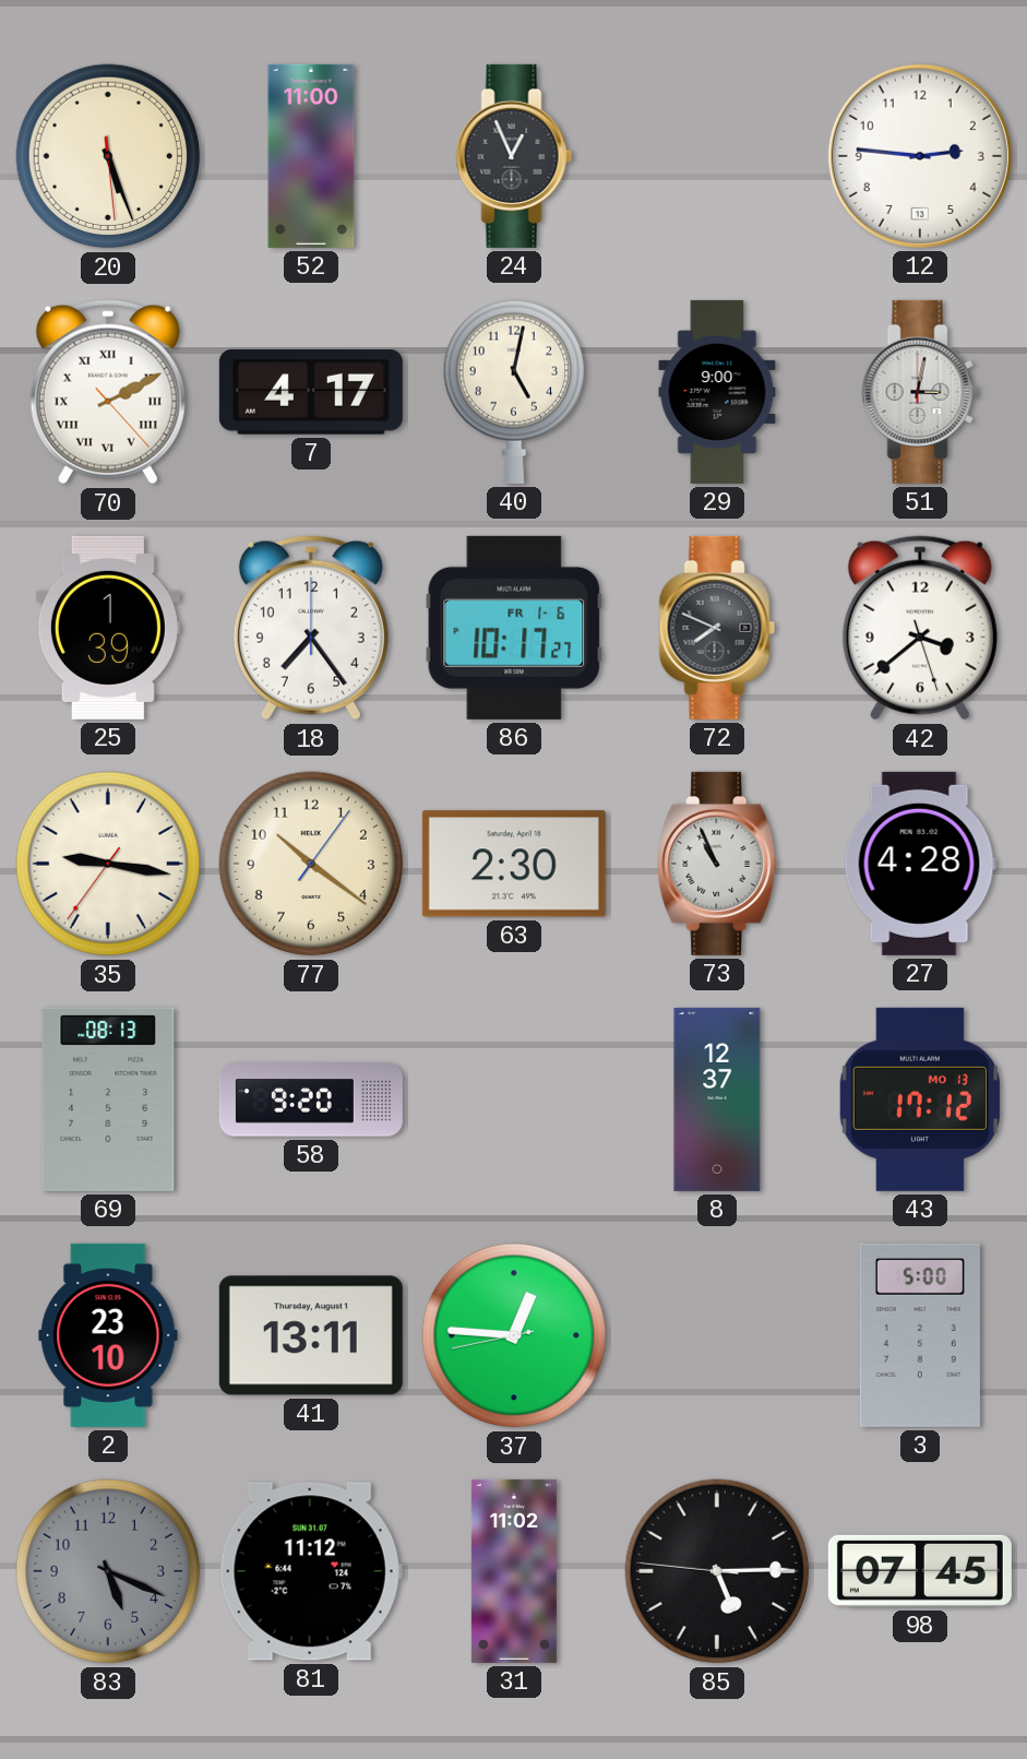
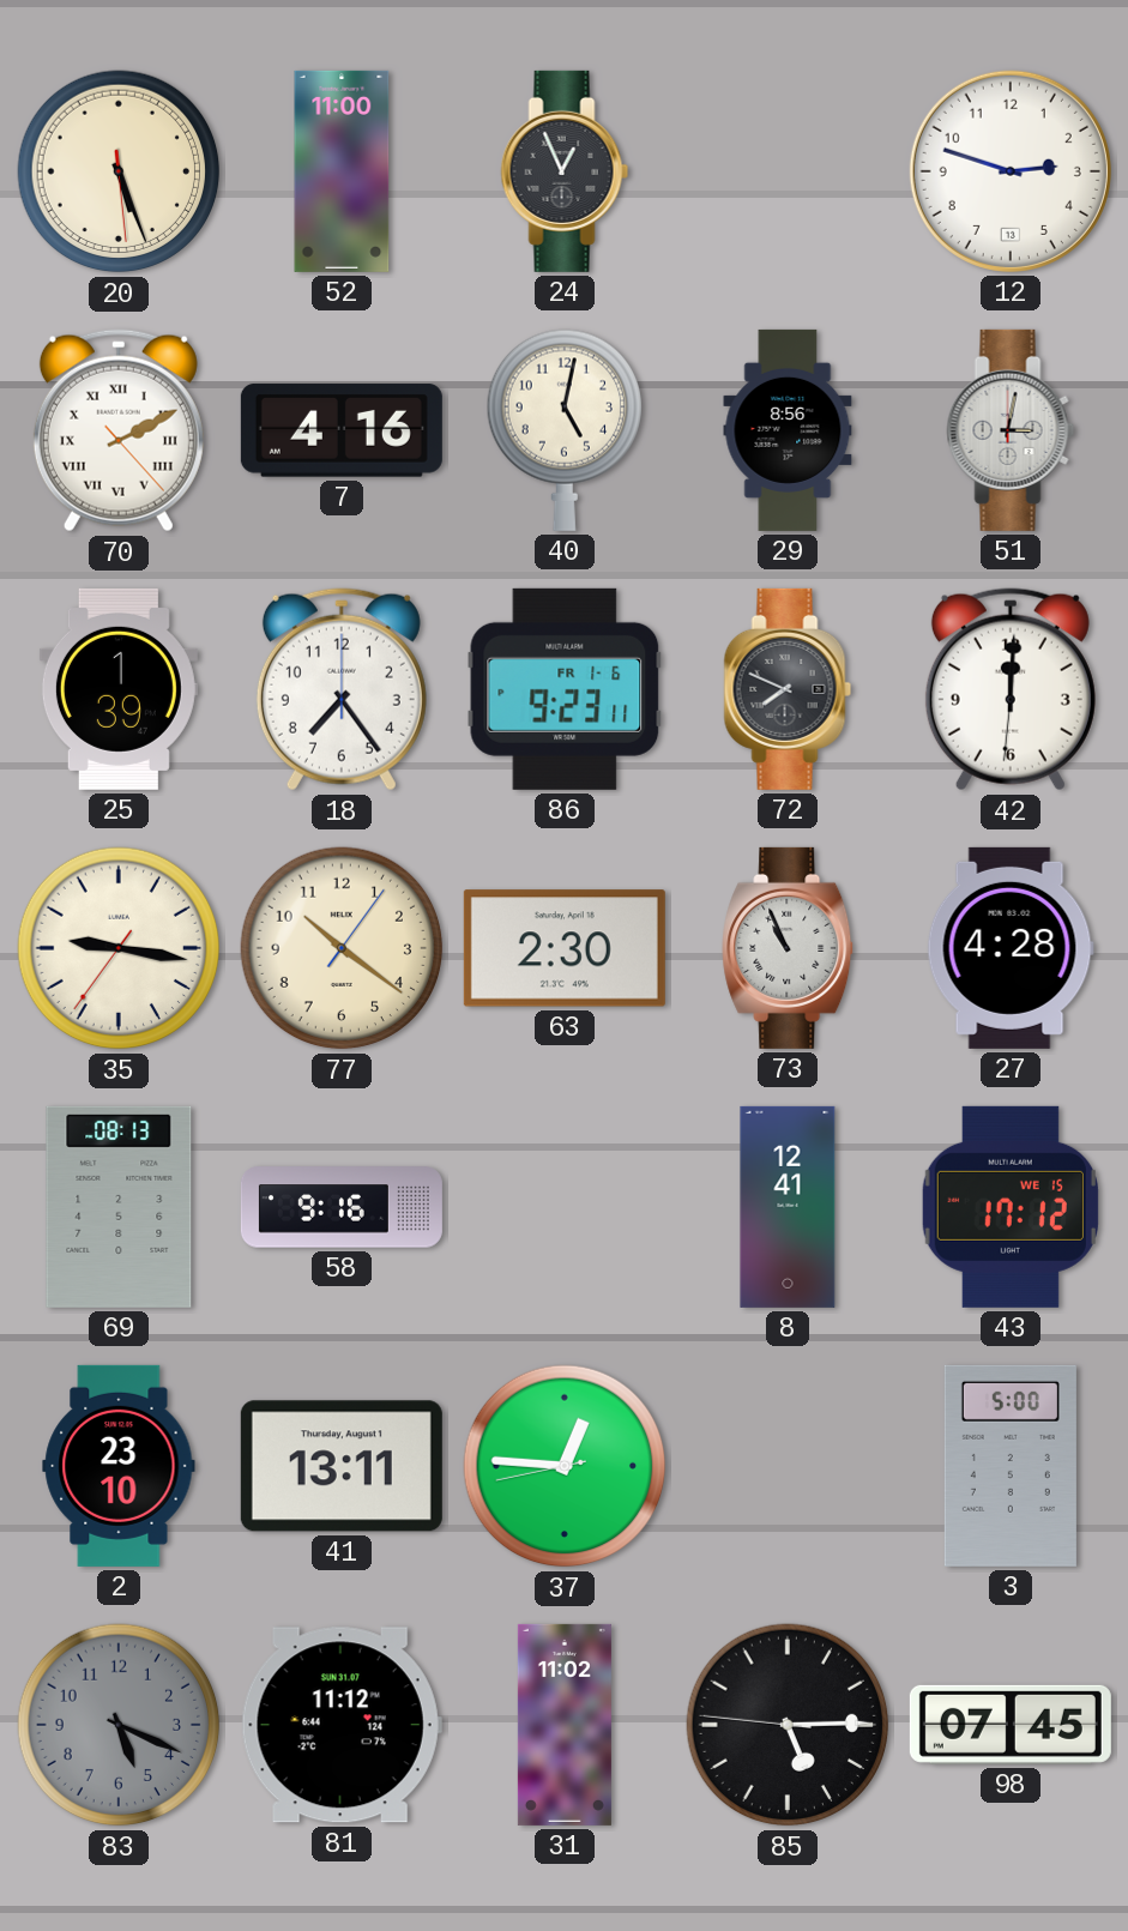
12: 2:46 -> 2:48
7: 4:17 -> 4:16
29: 9:00 -> 8:56
86: 10:17 -> 9:23
42: 3:38 -> 12:00
58: 9:20 -> 9:16
8: 12:37 -> 12:41
43 date: MO 13 -> WE 15
